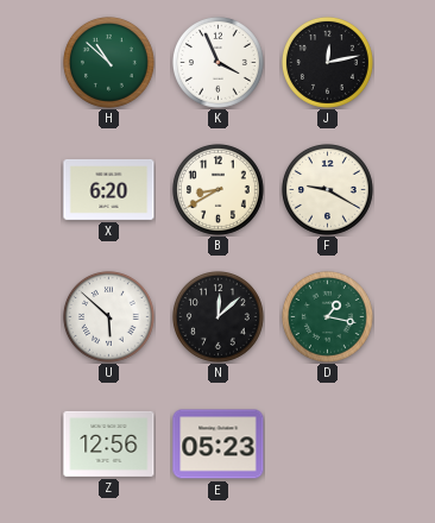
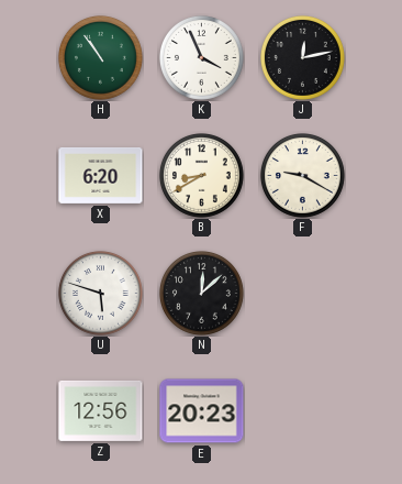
H: 10:52 -> 10:54
U: 5:52 -> 5:48
D: 1:17 -> none
E: 05:23 -> 20:23
